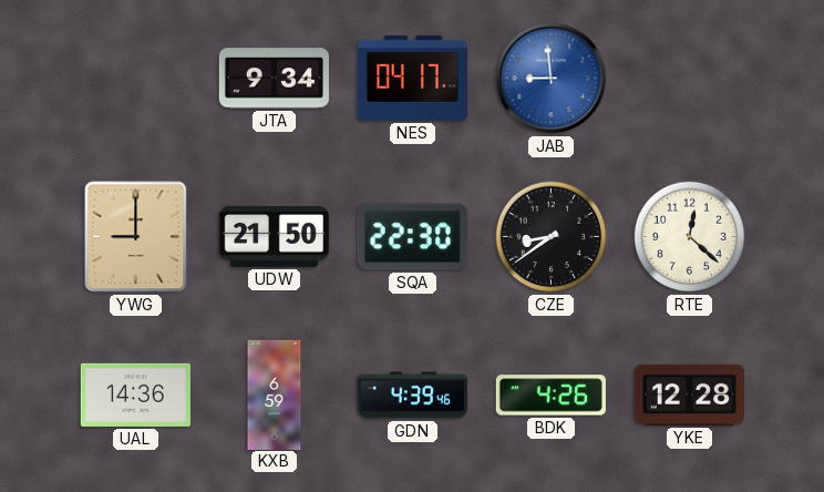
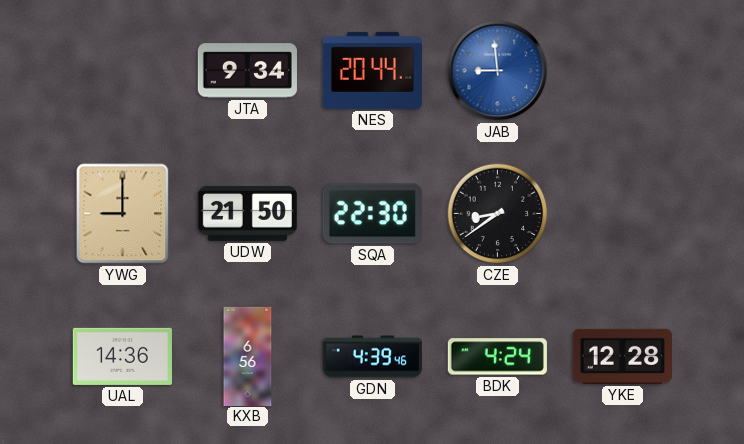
NES: 04:17 -> 20:44
RTE: 12:22 -> none
KXB: 6:59 -> 6:56
BDK: 4:26 -> 4:24
